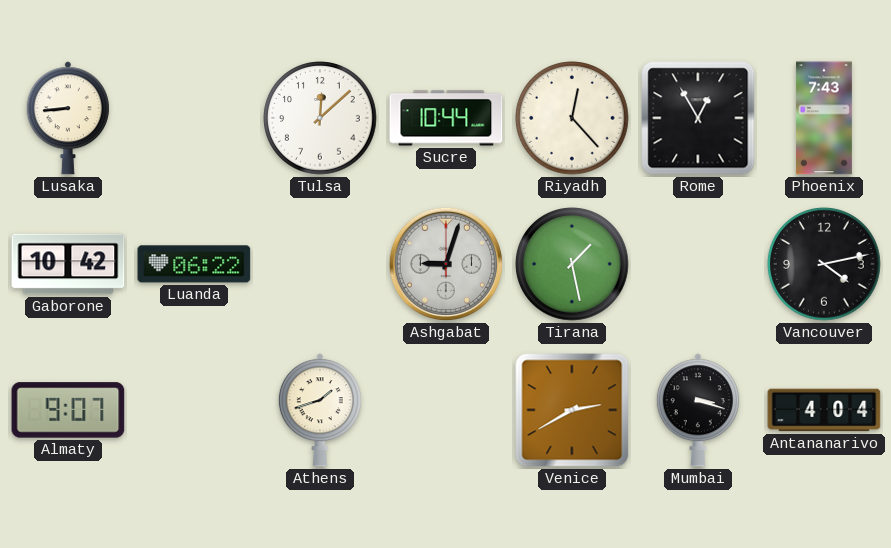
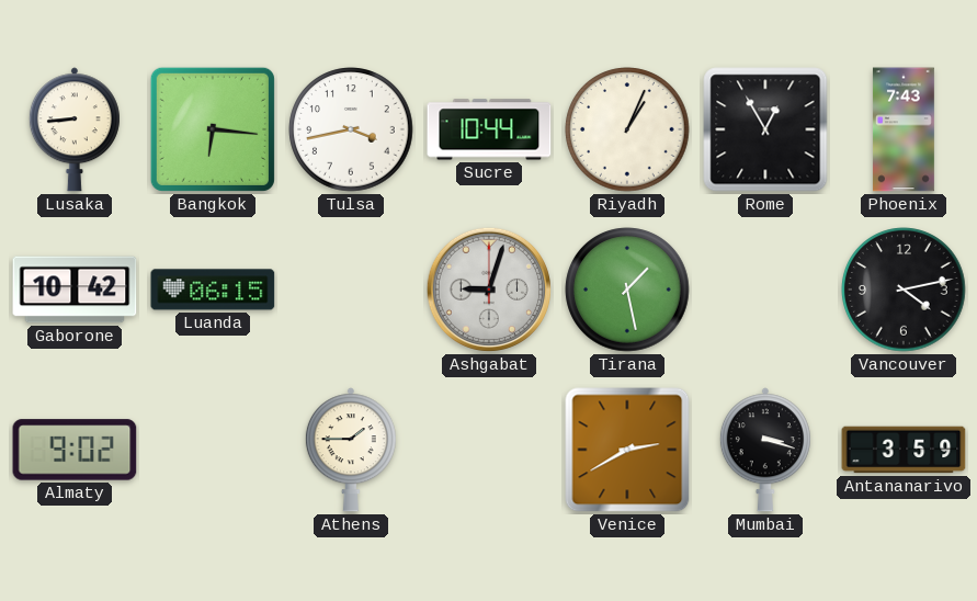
Bangkok: none -> 6:16
Tulsa: 12:08 -> 3:43
Riyadh: 12:23 -> 1:04
Luanda: 06:22 -> 06:15
Almaty: 9:07 -> 9:02
Athens: 1:42 -> 1:45
Antananarivo: 4:04 -> 3:59
